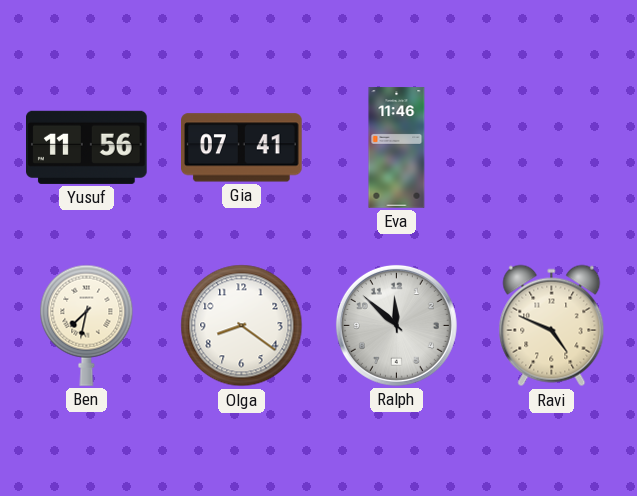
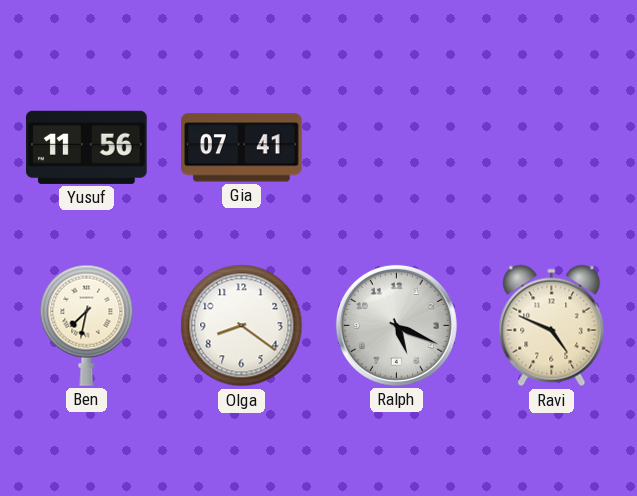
Eva: 11:46 -> none
Ralph: 11:52 -> 5:19
